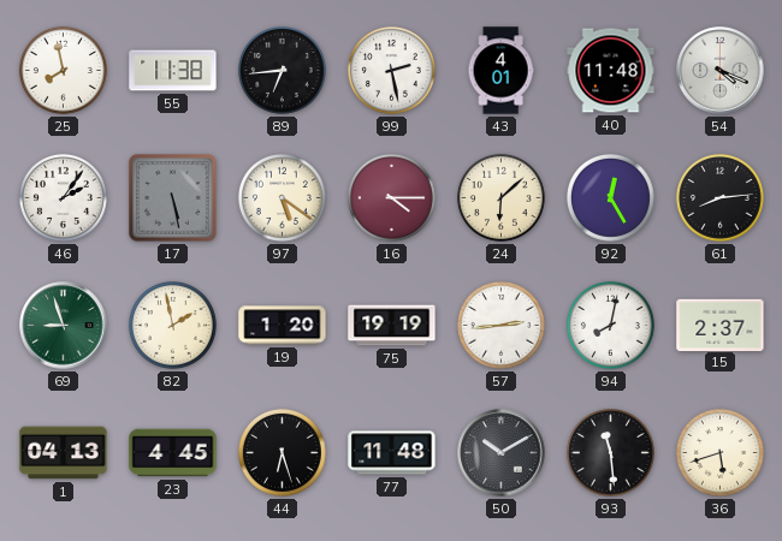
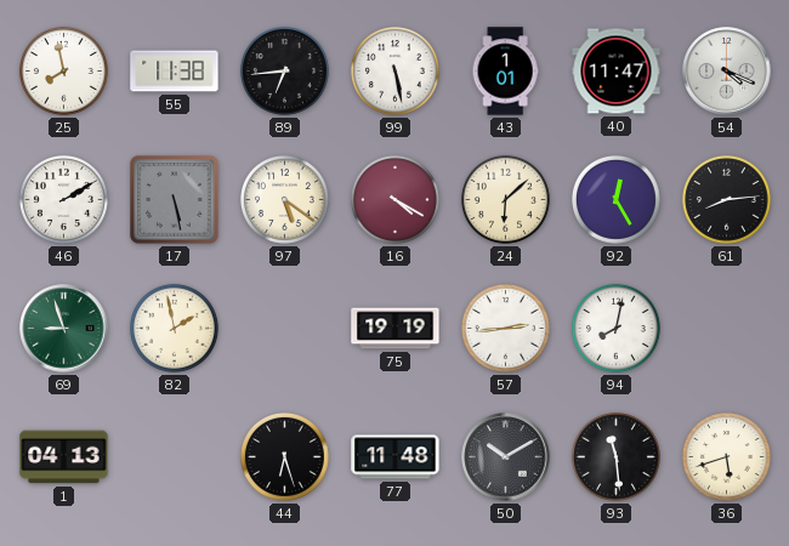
99: 2:28 -> 5:28
43: 4:01 -> 1:01
40: 11:48 -> 11:47
46: 2:06 -> 2:10
16: 4:15 -> 4:20
19: 1:20 -> none
15: 2:37 -> none
23: 4:45 -> none
